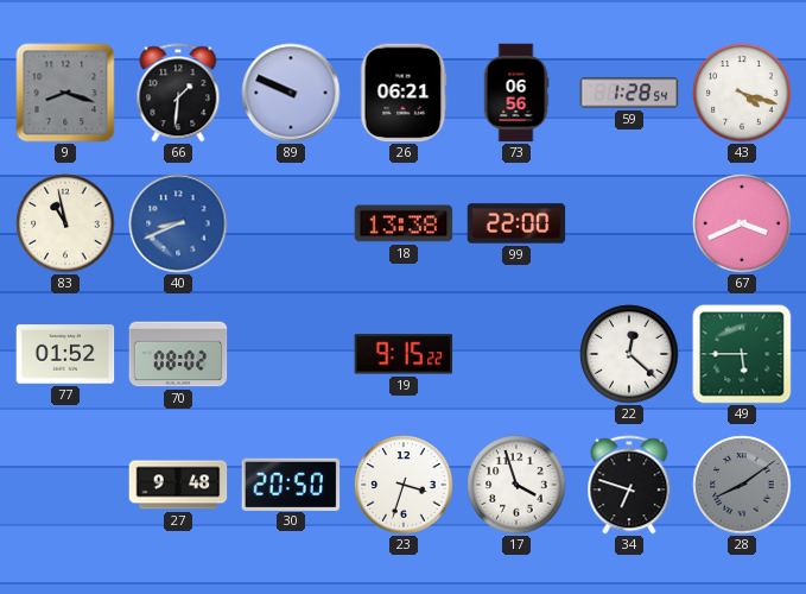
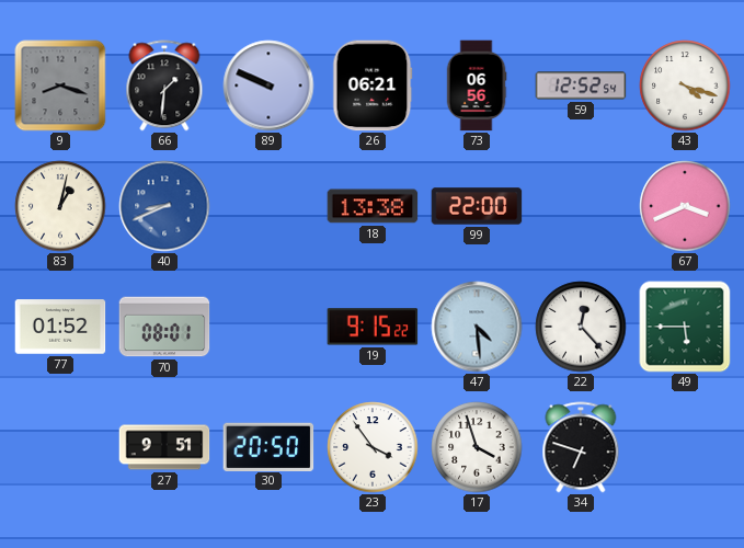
59: 1:28 -> 12:52
83: 10:58 -> 1:02
70: 08:02 -> 08:01
47: none -> 4:29
22: 12:22 -> 12:23
27: 9:48 -> 9:51
23: 3:33 -> 3:54
28: 8:09 -> none
